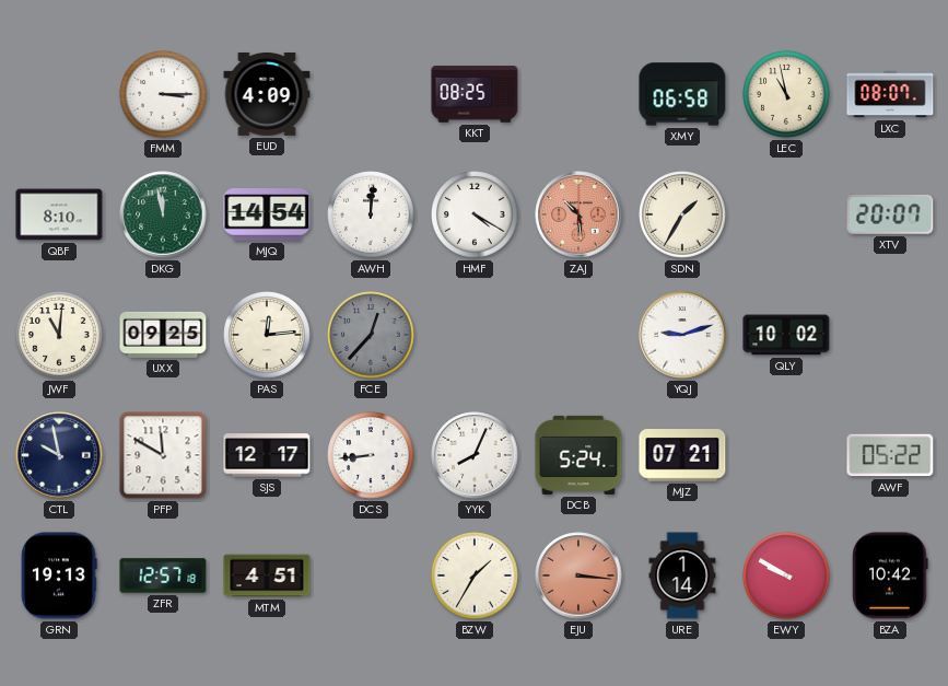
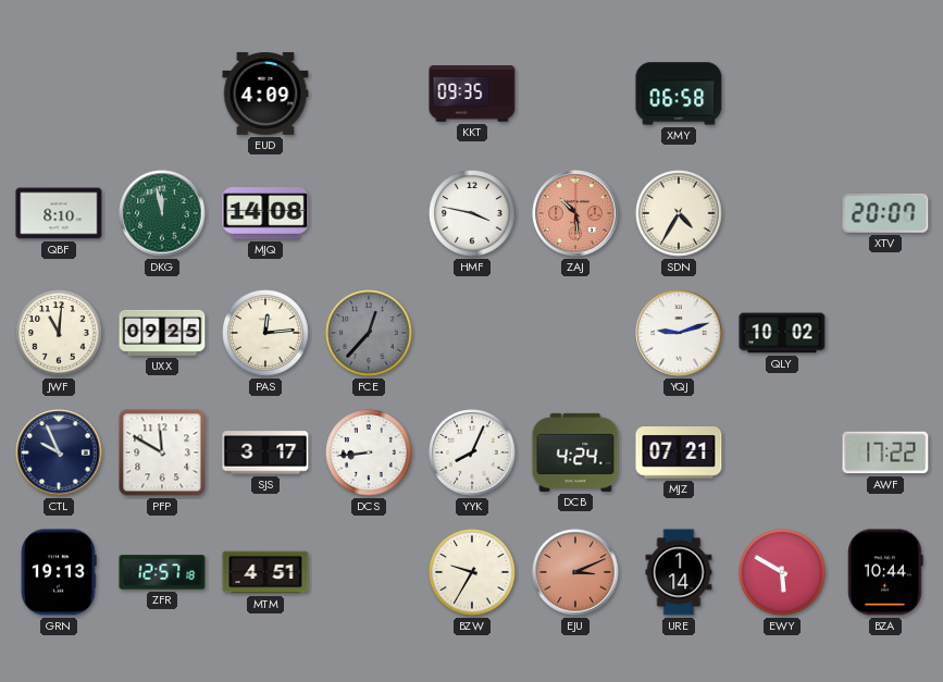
FMM: 3:15 -> none
KKT: 08:25 -> 09:35
LEC: 10:58 -> none
LXC: 08:07 -> none
MJQ: 14:54 -> 14:08
AWH: 12:01 -> none
HMF: 4:20 -> 3:47
SDN: 1:35 -> 4:35
CTL: 9:58 -> 9:56
SJS: 12:17 -> 3:17
DCB: 5:24 -> 4:24
AWF: 05:22 -> 17:22
BZW: 1:35 -> 9:35
EJU: 3:16 -> 3:11
EWY: 9:50 -> 5:50
BZA: 10:42 -> 10:44
